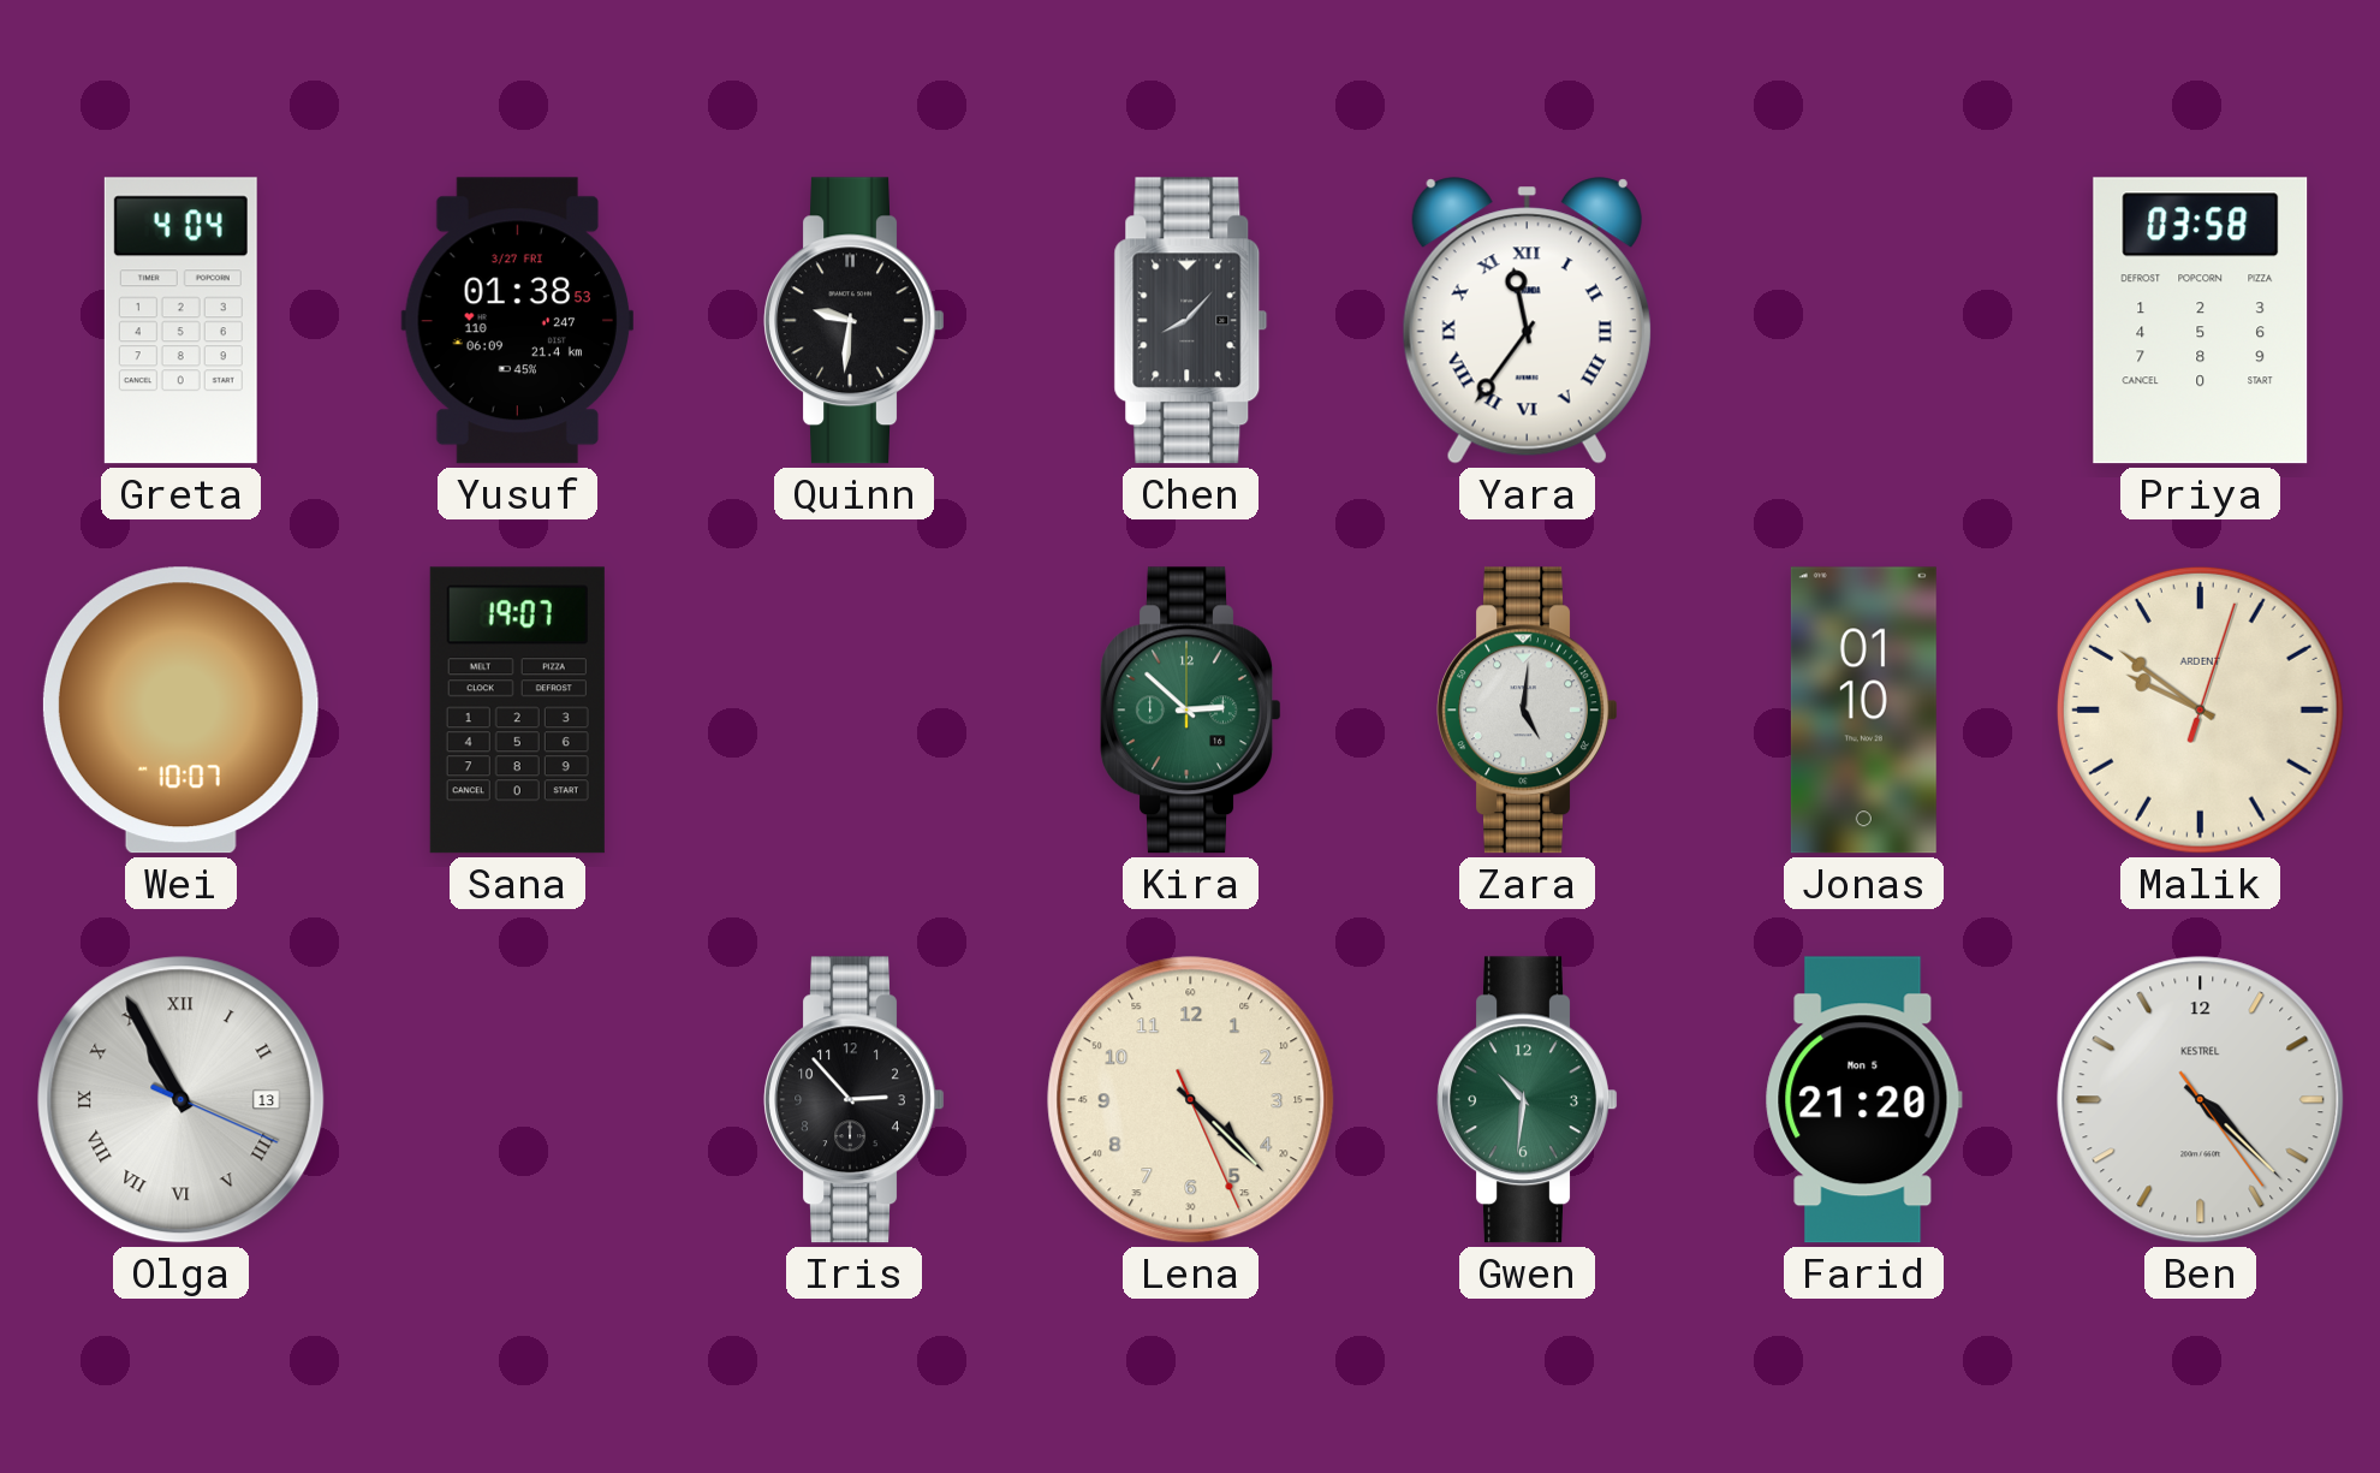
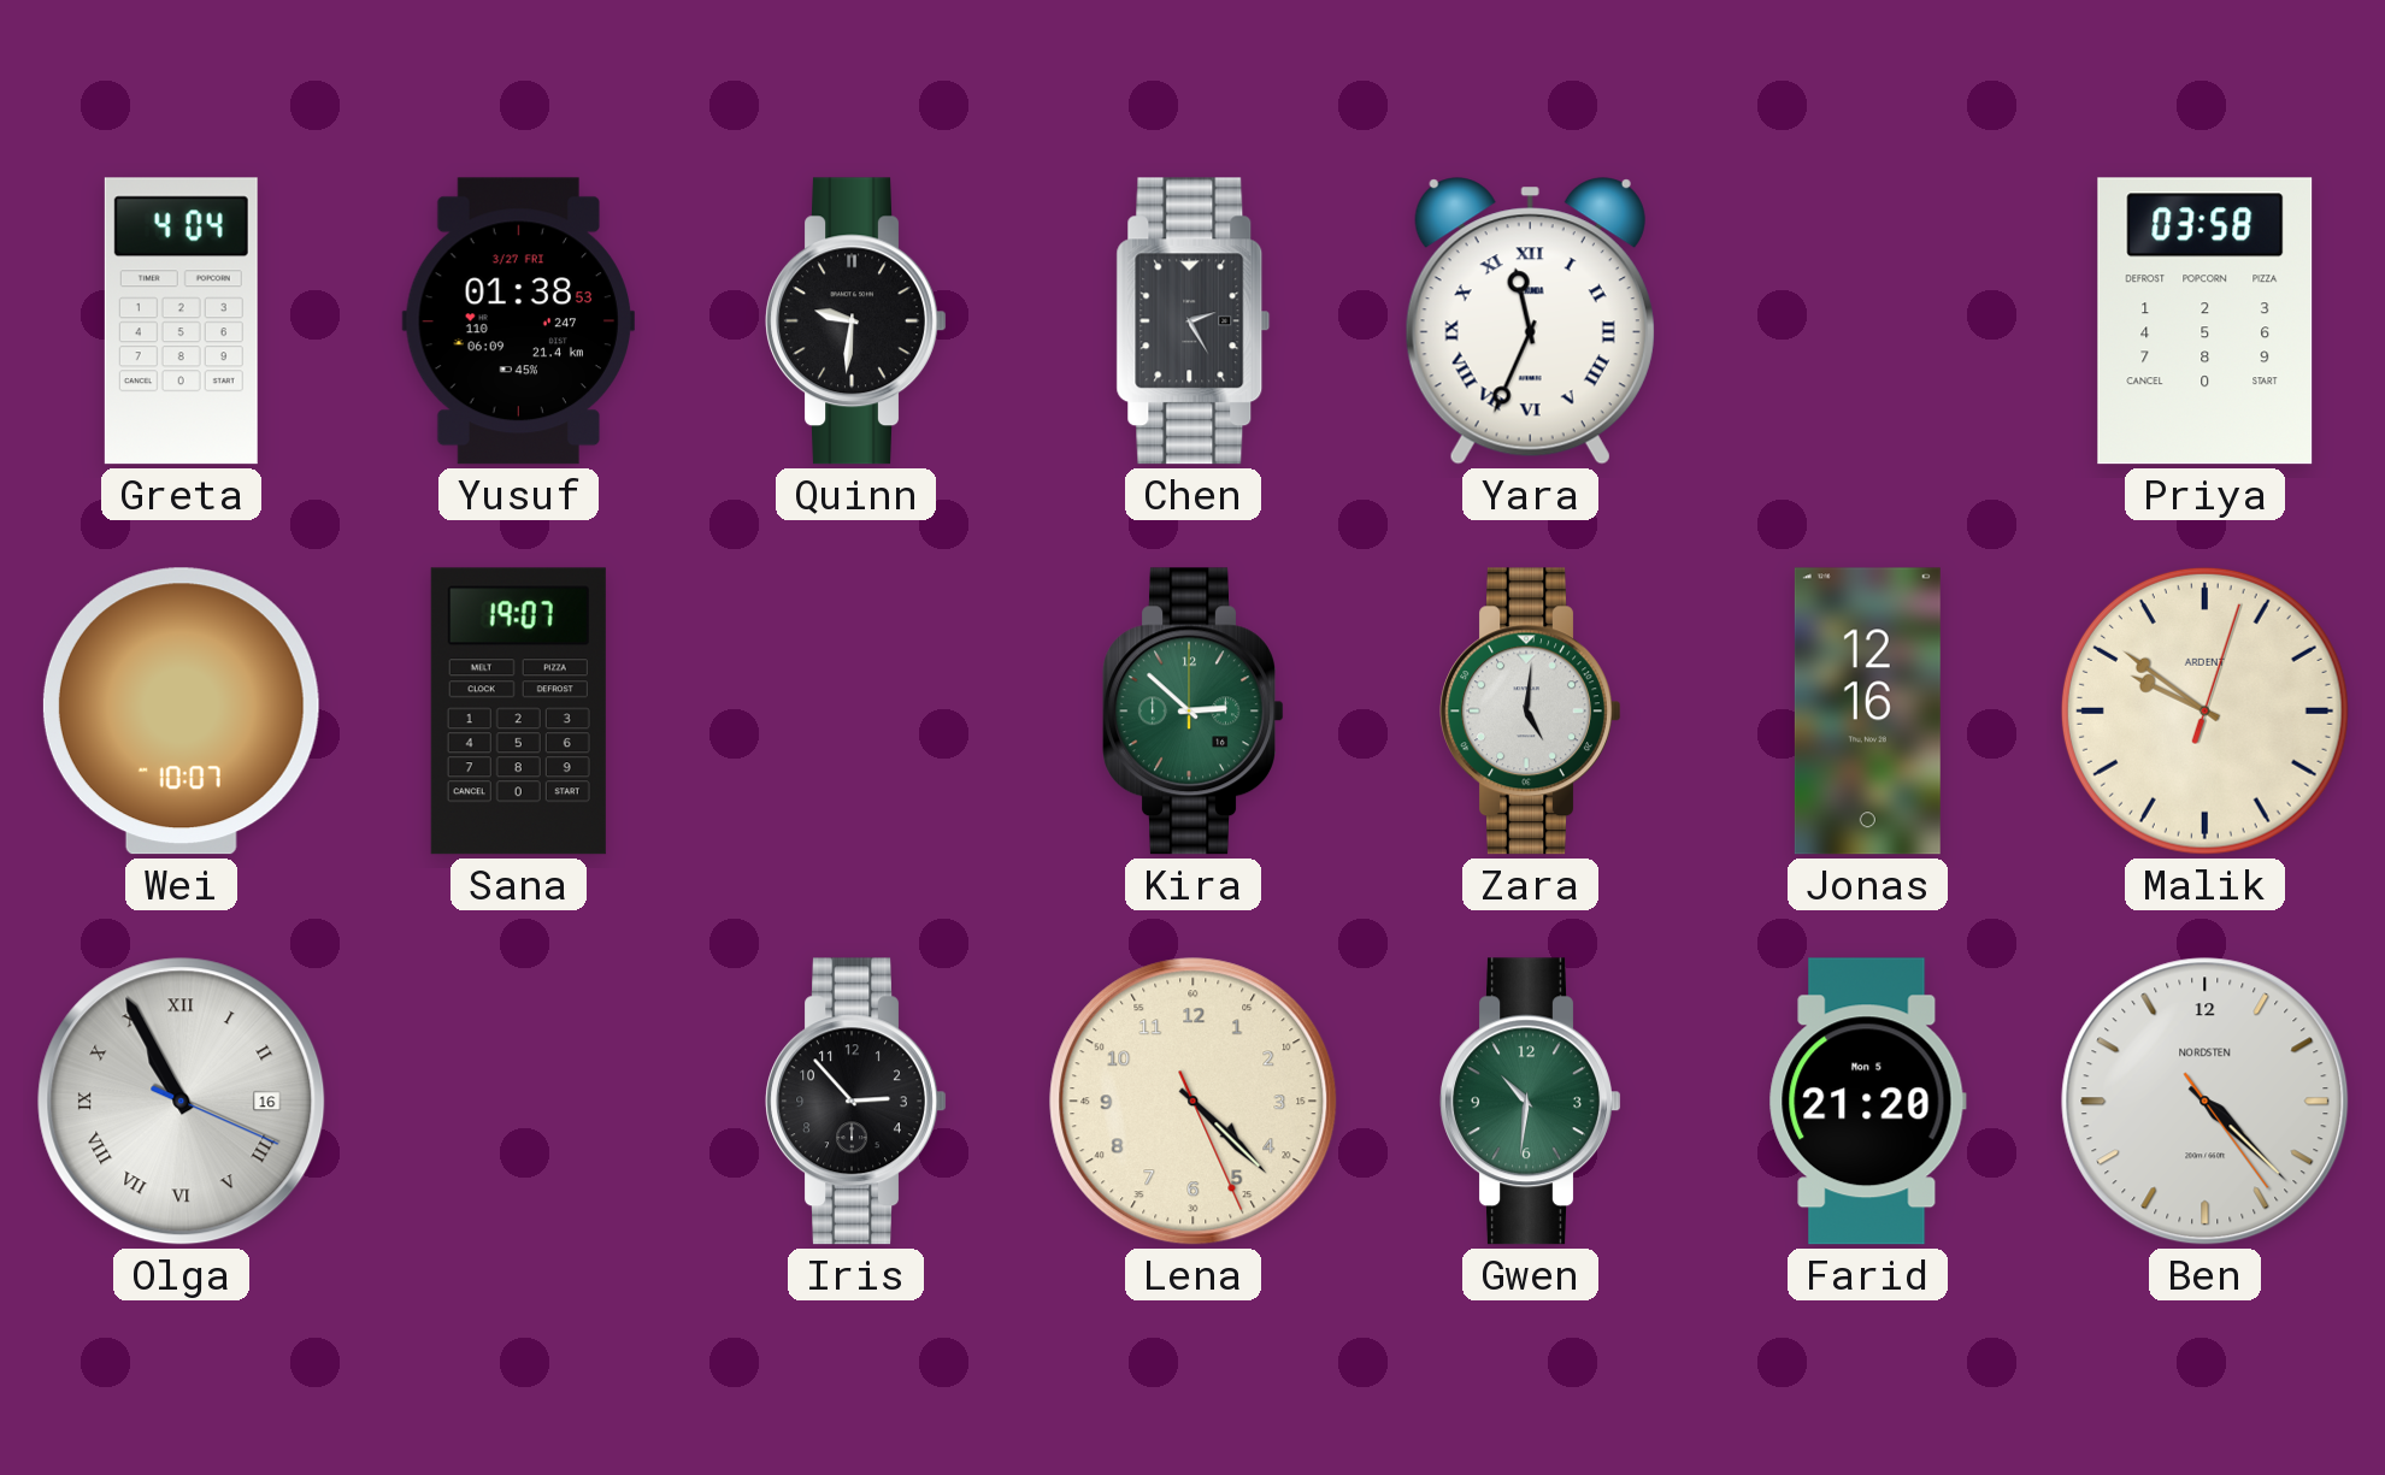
Chen: 8:07 -> 2:25
Yara: 11:36 -> 11:34
Jonas: 01:10 -> 12:16
Olga date: 13 -> 16
Ben brand: KESTREL -> NORDSTEN
